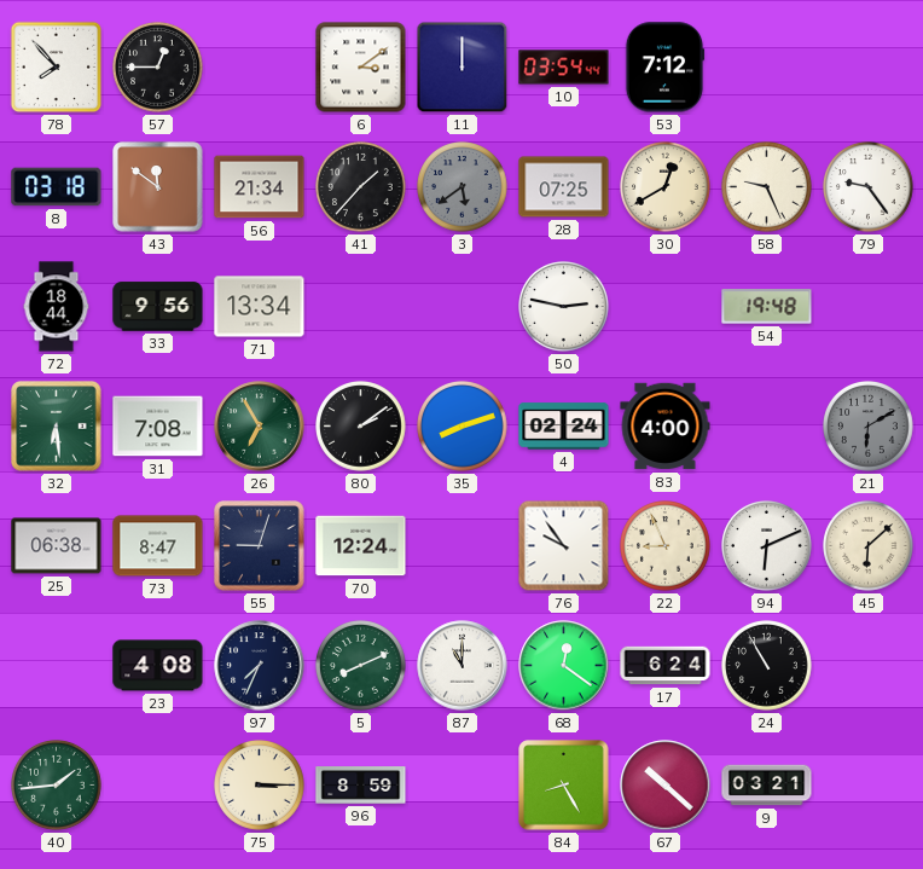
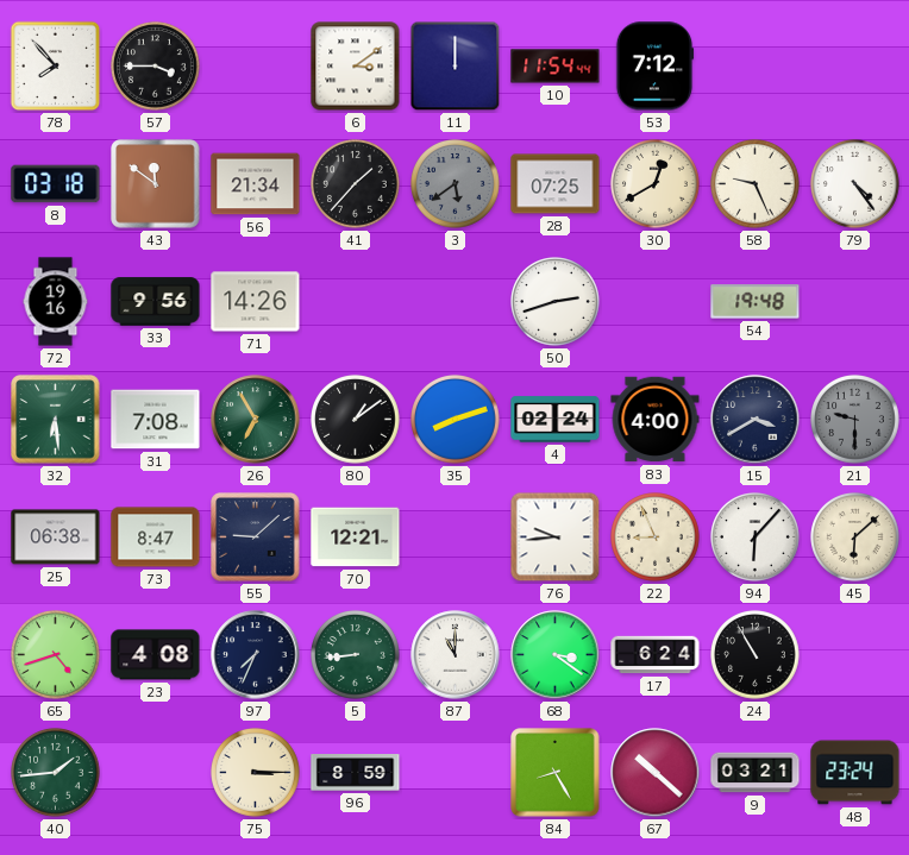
57: 12:45 -> 3:45
10: 03:54 -> 11:54
79: 9:24 -> 4:24
72: 18:44 -> 19:16
71: 13:34 -> 14:26
50: 2:47 -> 2:42
80: 2:09 -> 1:09
15: none -> 3:40
21: 6:10 -> 9:30
55: 9:03 -> 9:08
70: 12:24 -> 12:21
76: 9:54 -> 9:44
94: 6:11 -> 6:07
65: none -> 4:42
5: 8:11 -> 8:44
68: 12:21 -> 3:21
48: none -> 23:24
